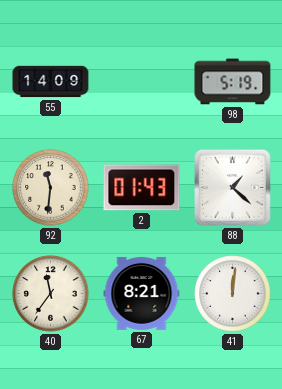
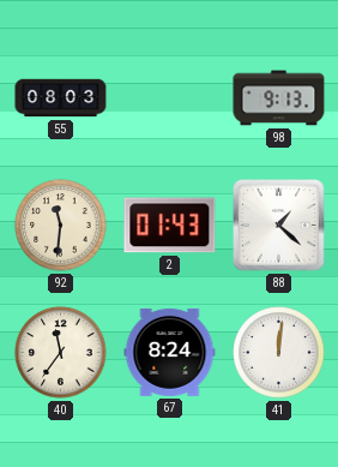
55: 14:09 -> 08:03
98: 5:19 -> 9:13
67: 8:21 -> 8:24
